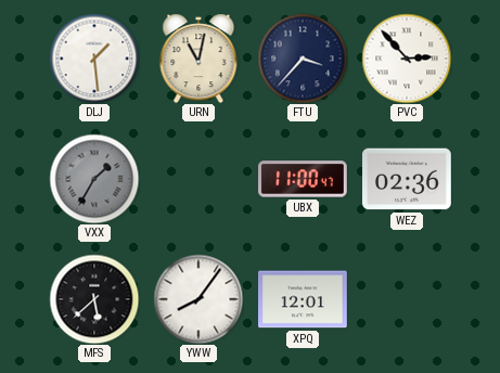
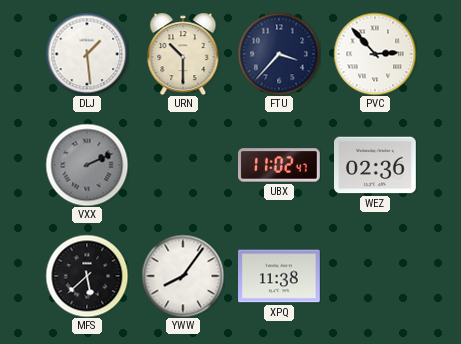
URN: 11:02 -> 10:30
VXX: 1:35 -> 2:11
UBX: 11:00 -> 11:02
XPQ: 12:01 -> 11:38
